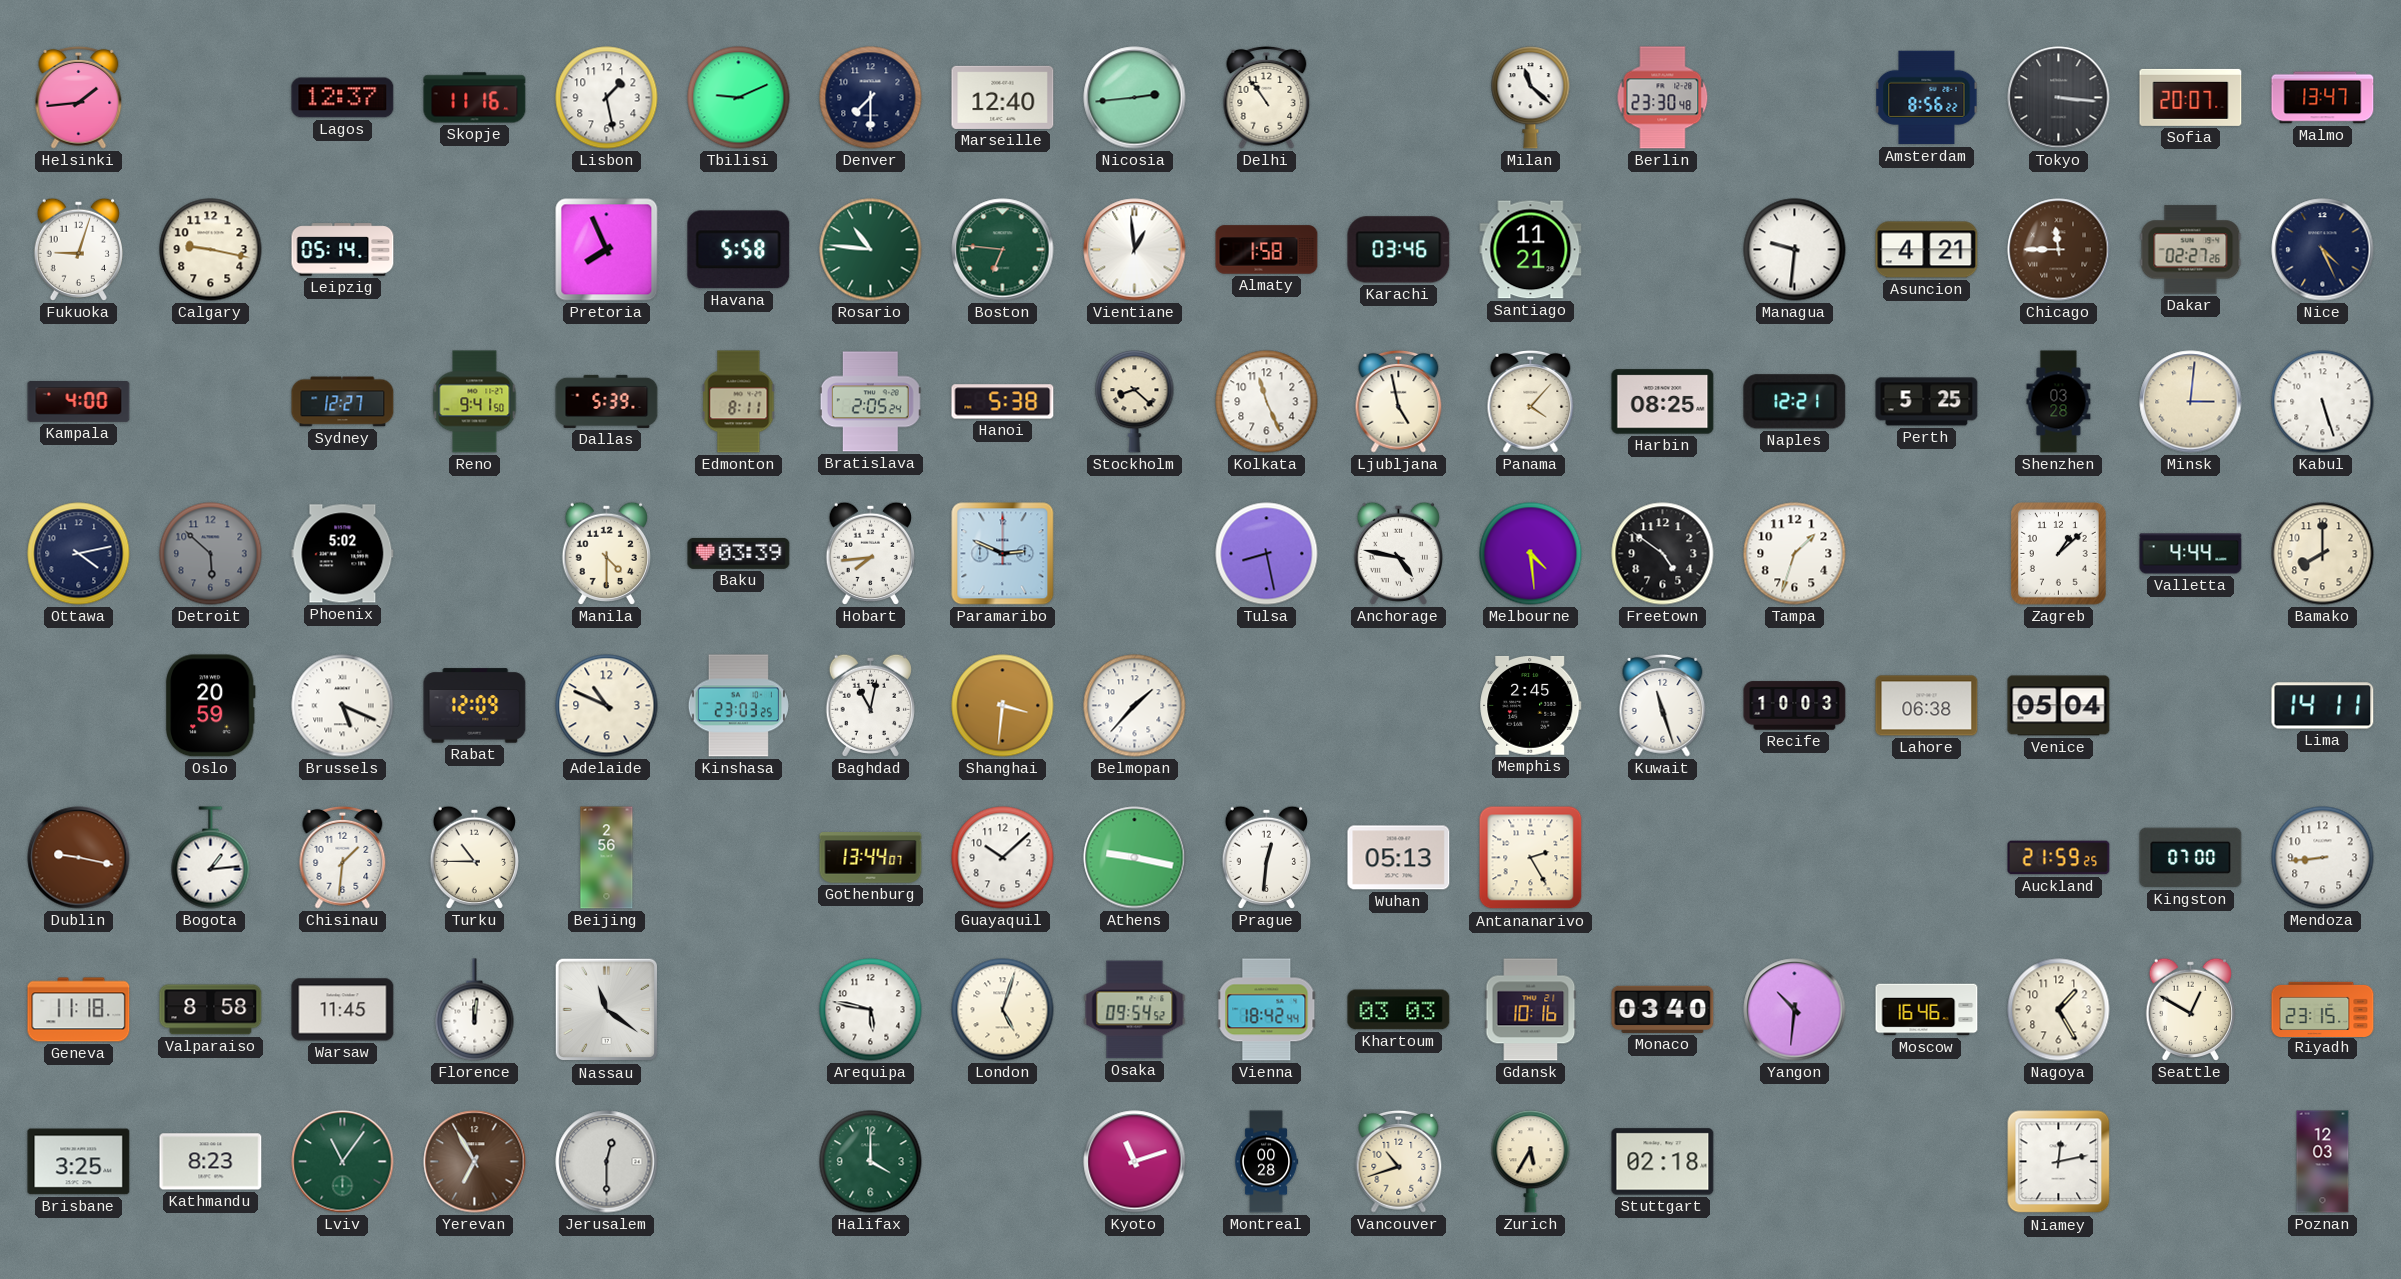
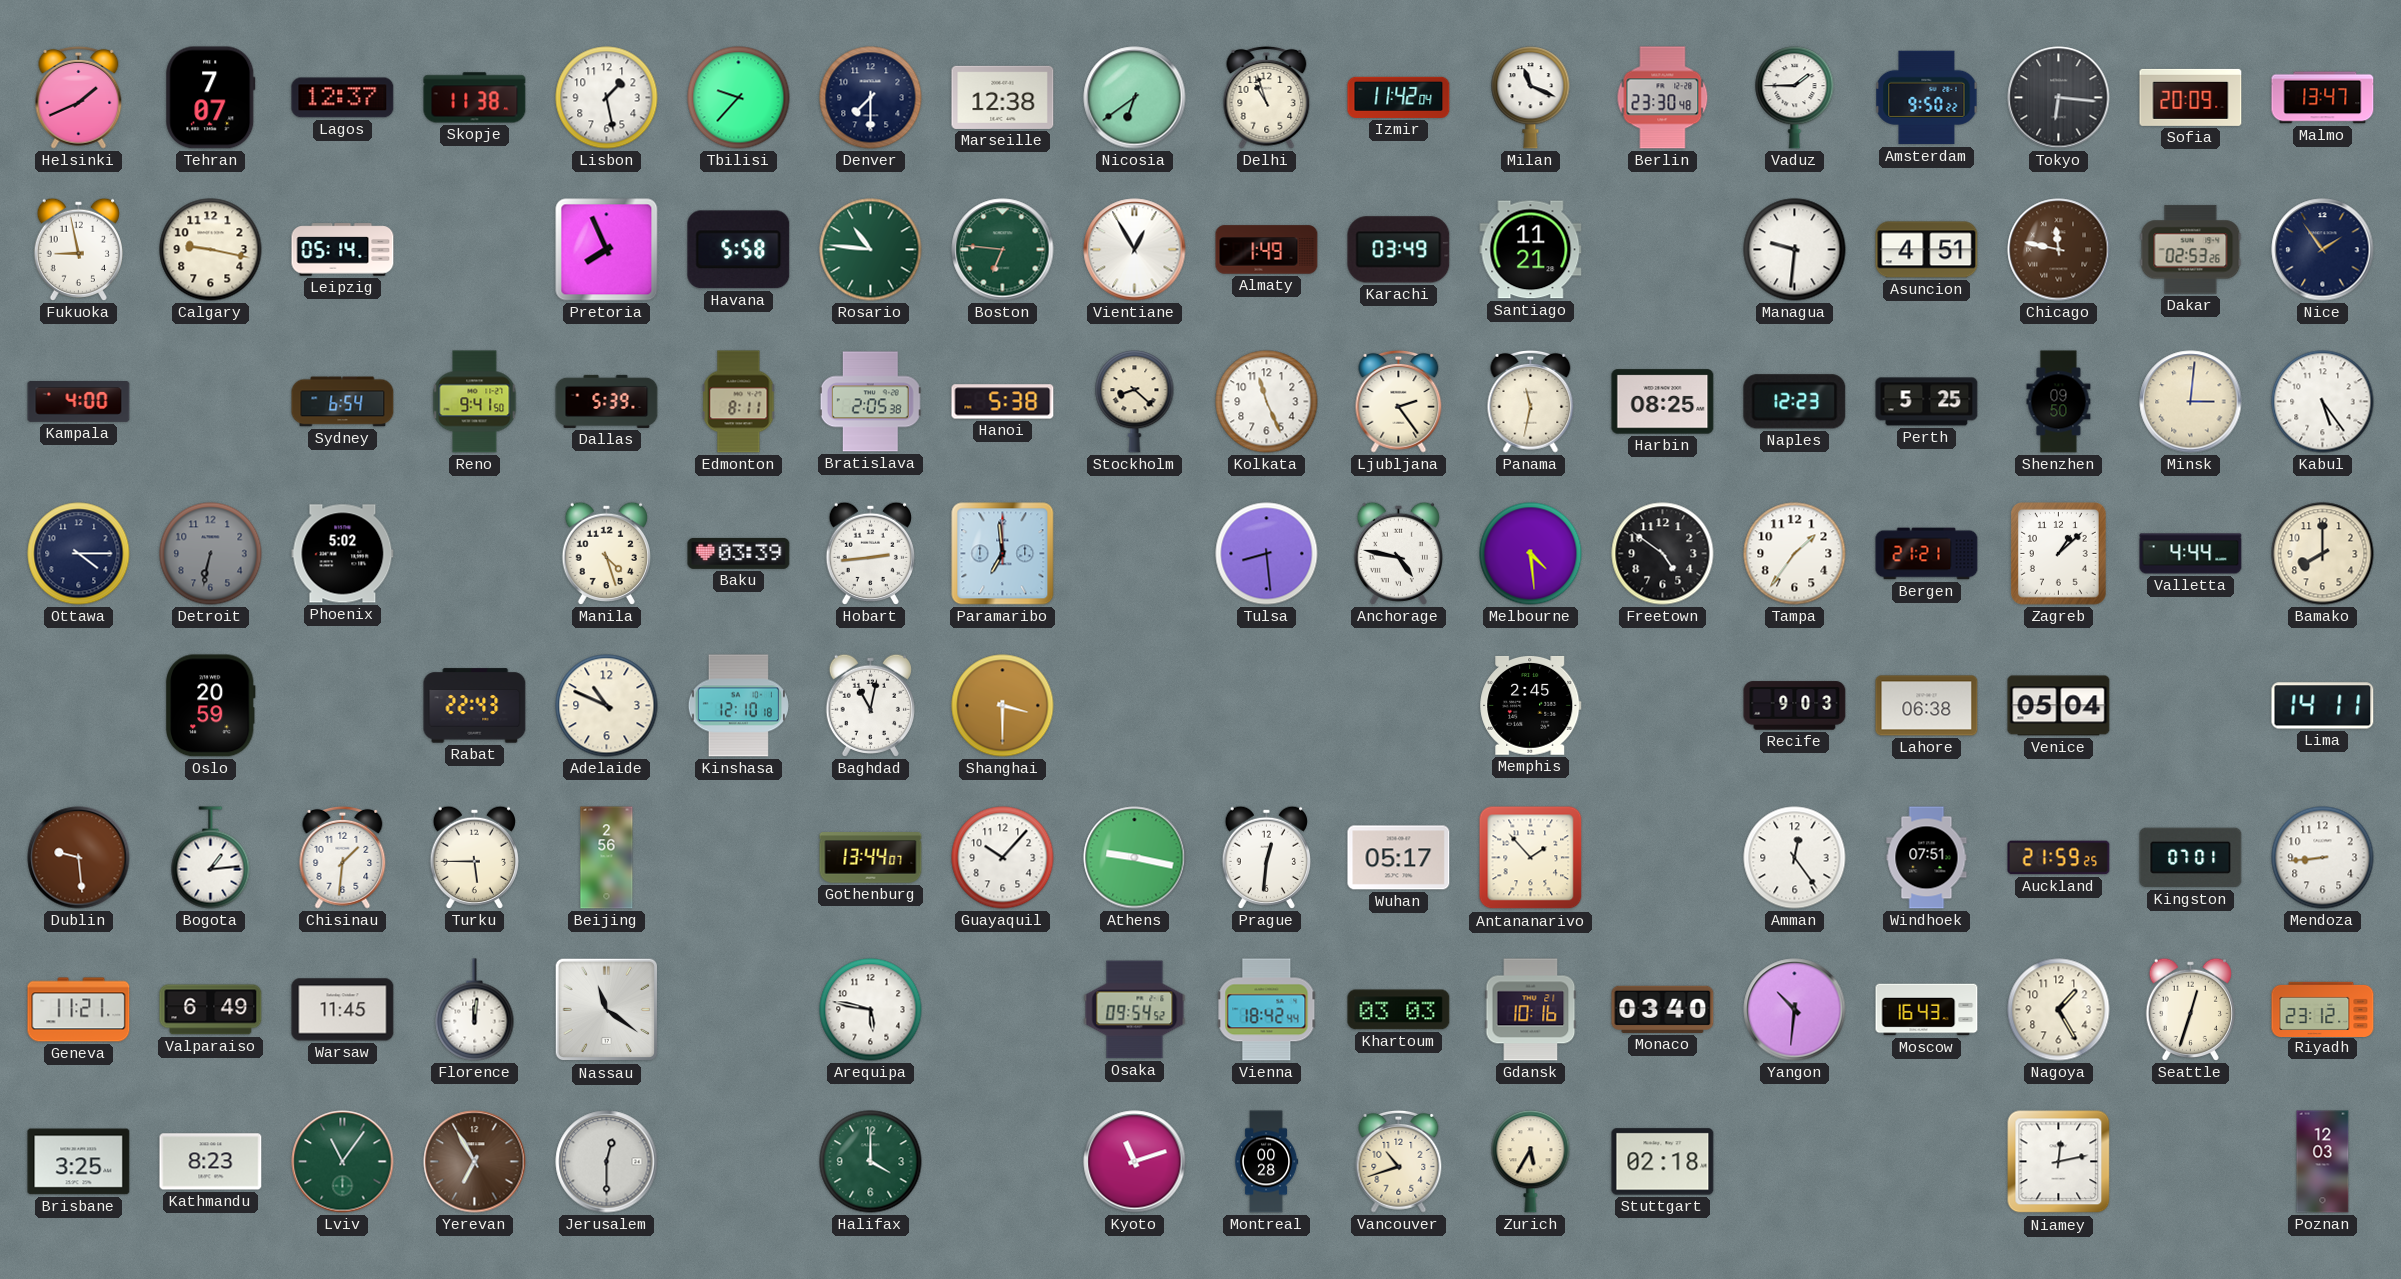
Helsinki: 1:44 -> 1:41
Tehran: none -> 7:07
Skopje: 11:16 -> 11:38
Tbilisi: 9:11 -> 9:37
Marseille: 12:40 -> 12:38
Nicosia: 2:44 -> 6:39
Delhi: 10:54 -> 10:57
Izmir: none -> 11:42
Milan: 11:22 -> 11:19
Vaduz: none -> 1:45
Amsterdam: 8:56 -> 9:50
Tokyo: 3:16 -> 6:16
Sofia: 20:07 -> 20:09
Fukuoka: 9:03 -> 8:58
Vientiane: 12:59 -> 12:55
Almaty: 1:58 -> 1:49
Karachi: 03:46 -> 03:49
Asuncion: 4:21 -> 4:51
Chicago: 11:45 -> 11:47
Dakar: 02:27 -> 02:53
Nice: 4:26 -> 1:54
Sydney: 12:27 -> 6:54
Bratislava: 2:05:24 -> 2:05:38
Ljubljana: 4:58 -> 2:24
Panama: 4:07 -> 11:32
Naples: 12:21 -> 12:23
Shenzhen: 03:28 -> 09:50
Kabul: 5:27 -> 5:24
Ottawa: 4:13 -> 4:15
Detroit: 5:52 -> 6:32
Manila: 4:30 -> 4:27
Hobart: 7:44 -> 2:44
Paramaribo: 2:49 -> 6:59
Tulsa: 8:28 -> 8:29
Tampa: 1:33 -> 1:36
Bergen: none -> 21:21
Brussels: 5:19 -> none
Rabat: 12:09 -> 22:43
Kinshasa: 23:03 -> 12:10
Shanghai: 3:31 -> 3:30
Belmopan: 1:37 -> none
Kuwait: 11:27 -> none
Recife: 10:03 -> 9:03
Dublin: 9:17 -> 9:29
Turku: 10:45 -> 5:45
Guayaquil: 10:08 -> 10:07
Wuhan: 05:13 -> 05:17
Antananarivo: 2:25 -> 1:53
Amman: none -> 12:24
Windhoek: none -> 07:51
Kingston: 07:00 -> 07:01
Geneva: 11:18 -> 11:21
Valparaiso: 8:58 -> 6:49
London: 5:03 -> none
Moscow: 16:46 -> 16:43
Seattle: 12:50 -> 12:33
Riyadh: 23:15 -> 23:12
